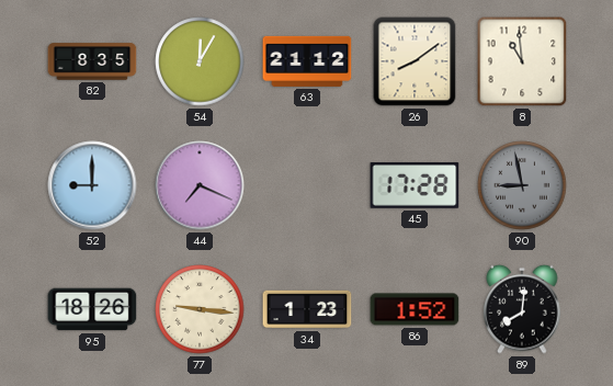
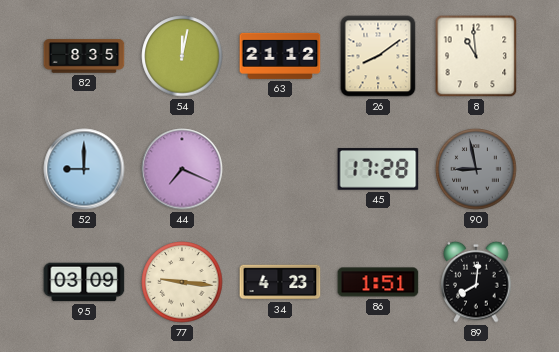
54: 12:05 -> 12:02
95: 18:26 -> 03:09
34: 1:23 -> 4:23
86: 1:52 -> 1:51
